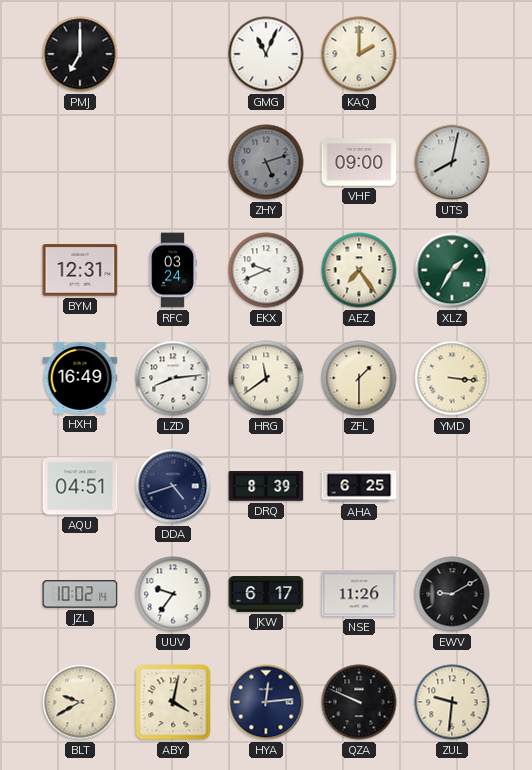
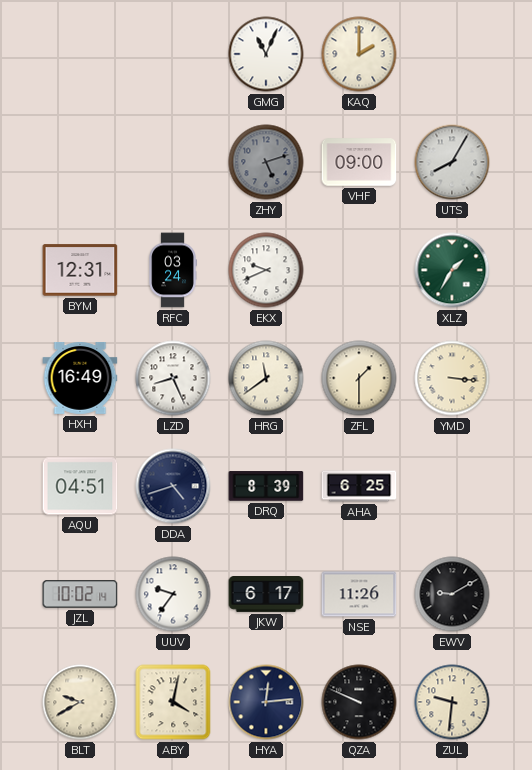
PMJ: 7:00 -> none
UTS: 8:02 -> 8:05
AEZ: 7:24 -> none
LZD: 8:14 -> 8:26
